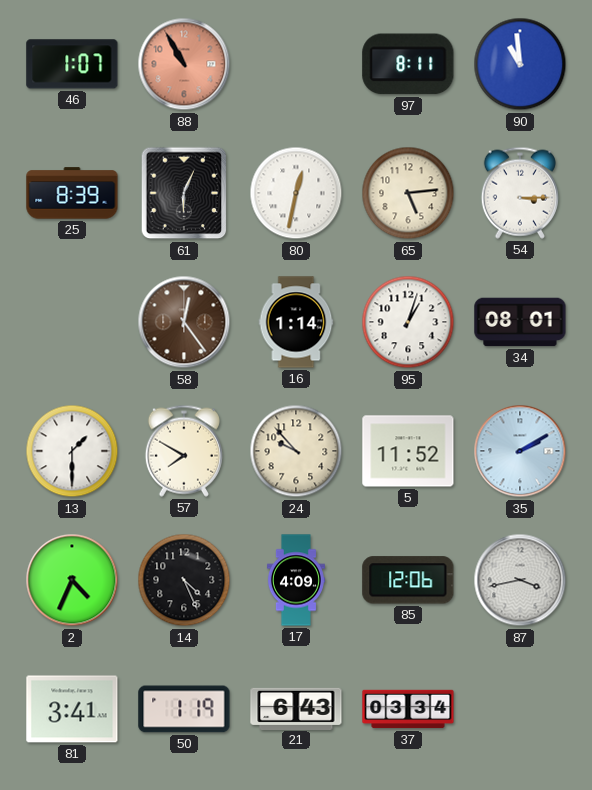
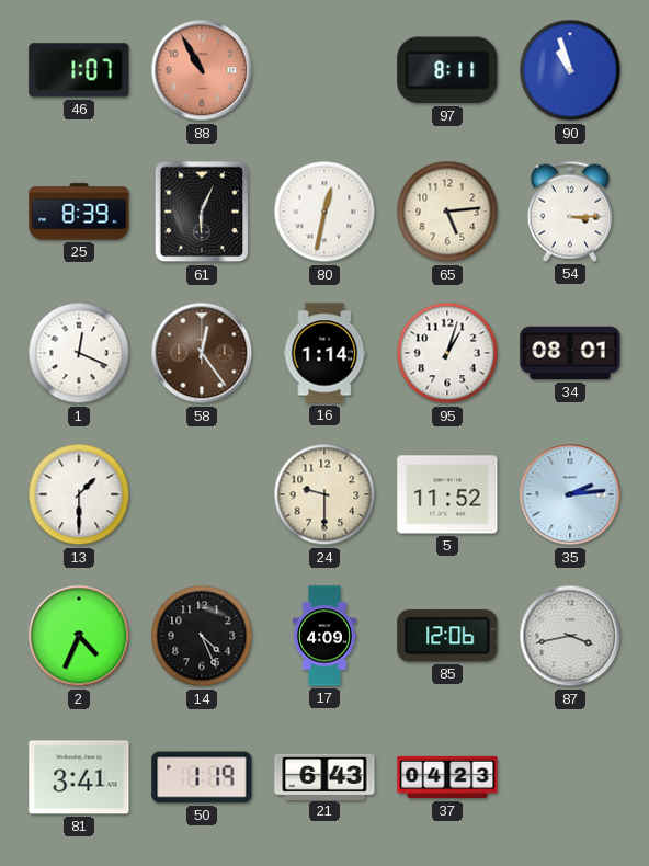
90: 10:59 -> 10:57
1: none -> 12:19
57: 7:50 -> none
24: 9:53 -> 9:30
35: 2:10 -> 2:14
37: 03:34 -> 04:23
